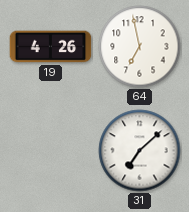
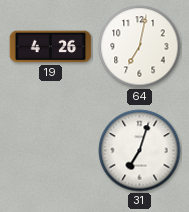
64: 6:58 -> 7:02
31: 7:08 -> 7:03
